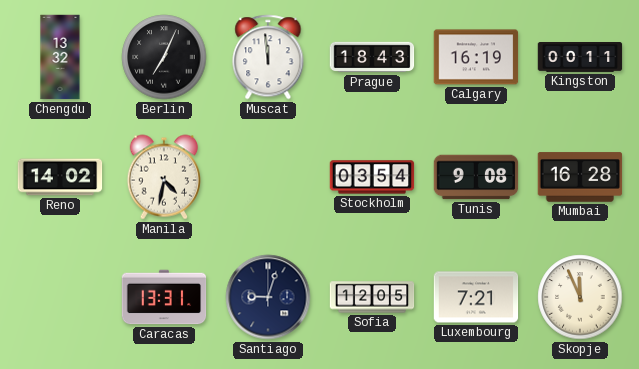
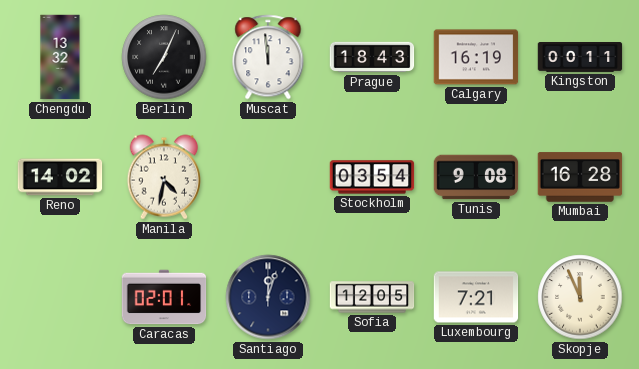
Caracas: 13:31 -> 02:01
Santiago: 9:03 -> 12:03
